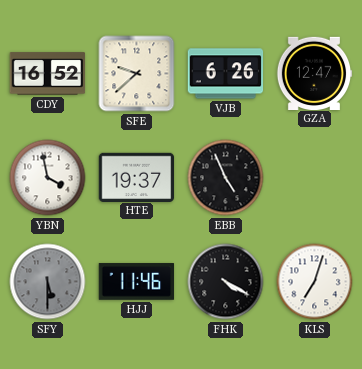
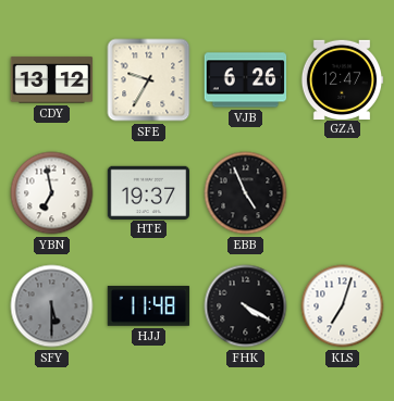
CDY: 16:52 -> 13:12
SFE: 9:38 -> 9:35
YBN: 3:58 -> 6:58
HJJ: 11:46 -> 11:48
